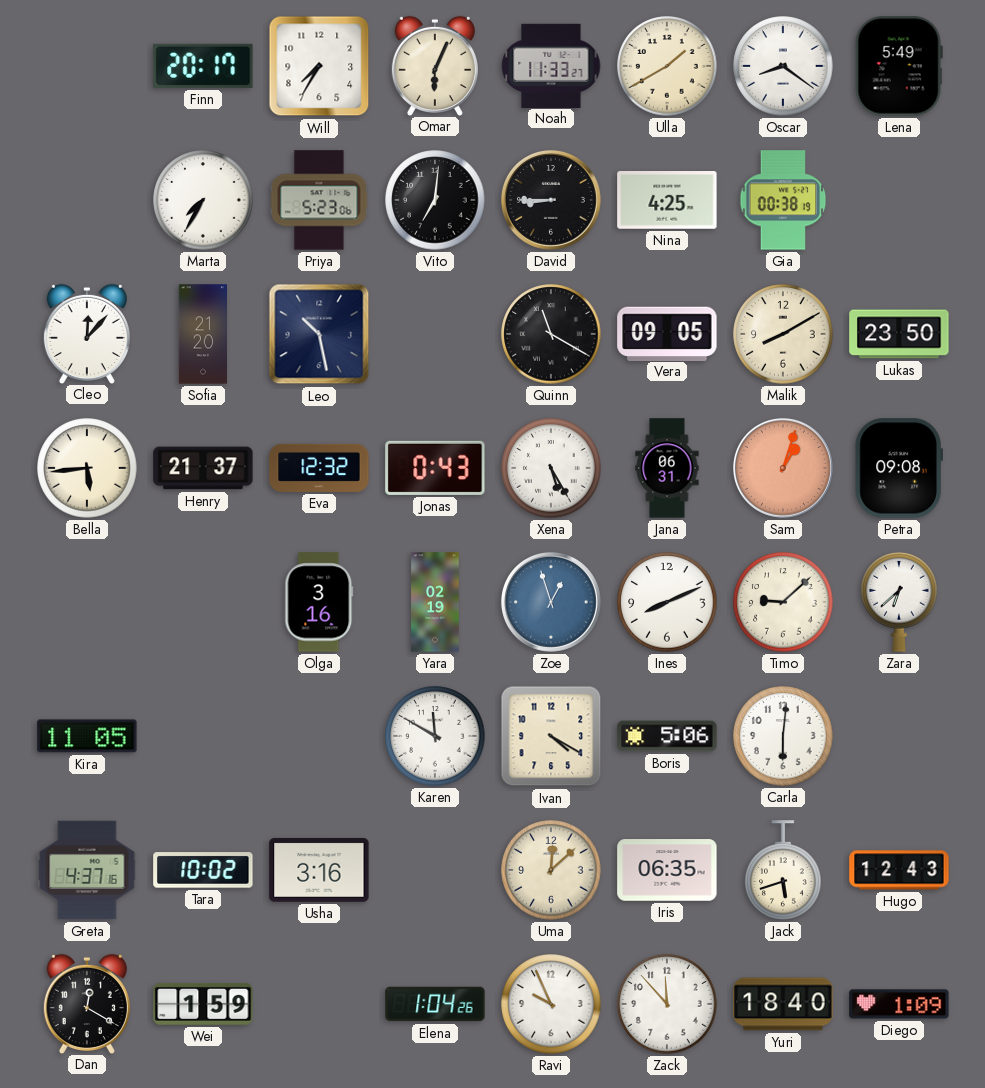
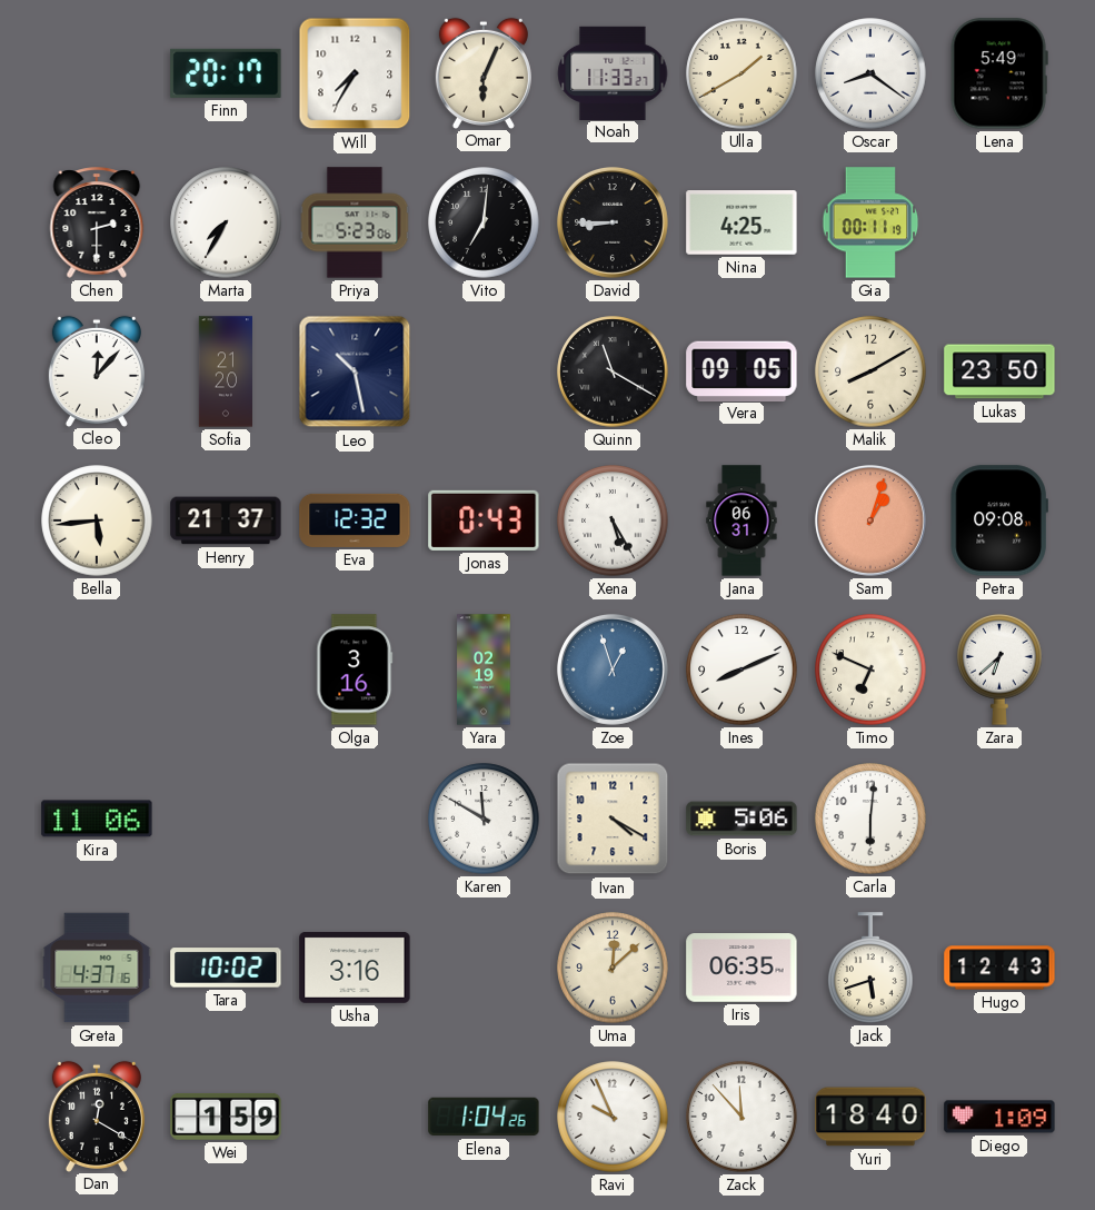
Chen: none -> 2:30
Gia: 00:38 -> 00:11
Timo: 9:08 -> 6:49
Kira: 11:05 -> 11:06
